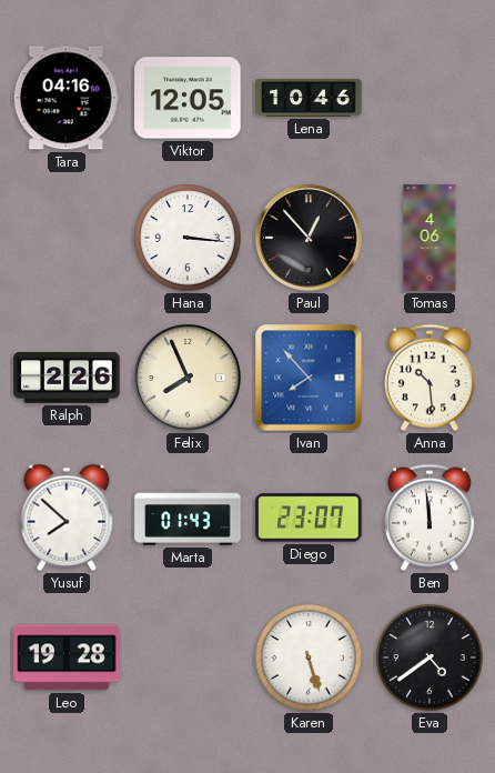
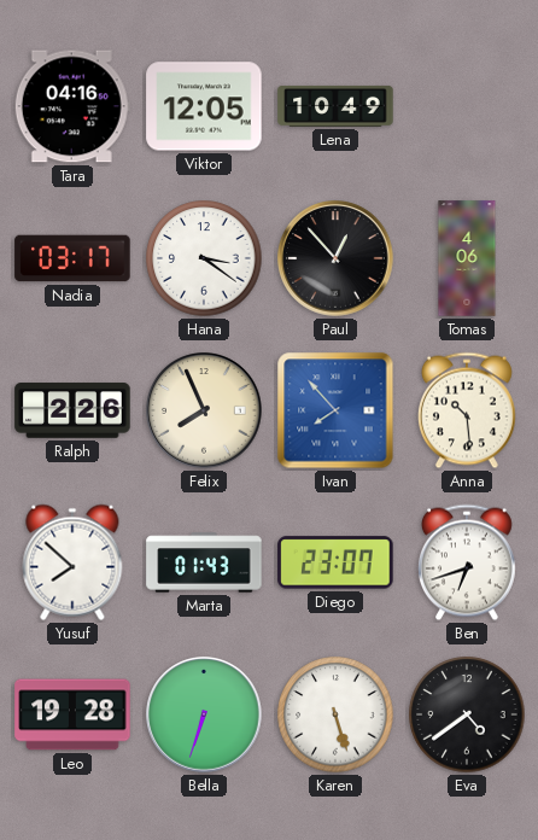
Lena: 10:46 -> 10:49
Nadia: none -> 03:17
Hana: 3:16 -> 3:21
Ben: 11:59 -> 6:42
Bella: none -> 6:33
